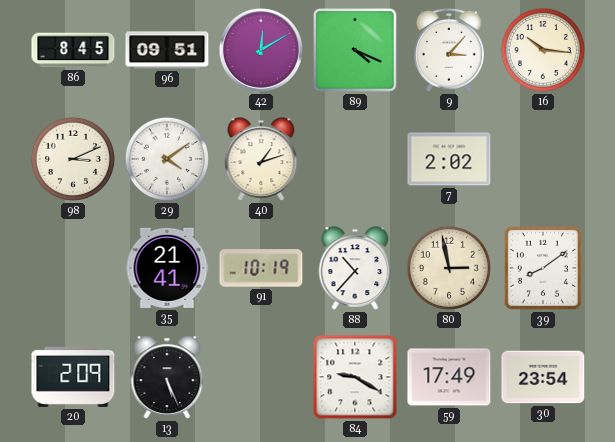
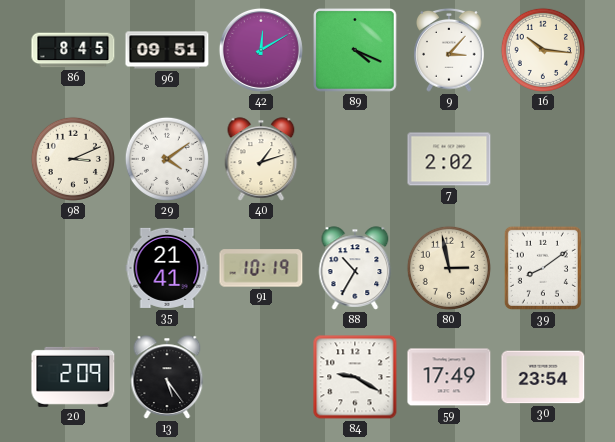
88: 10:37 -> 10:35
13: 5:26 -> 5:24
